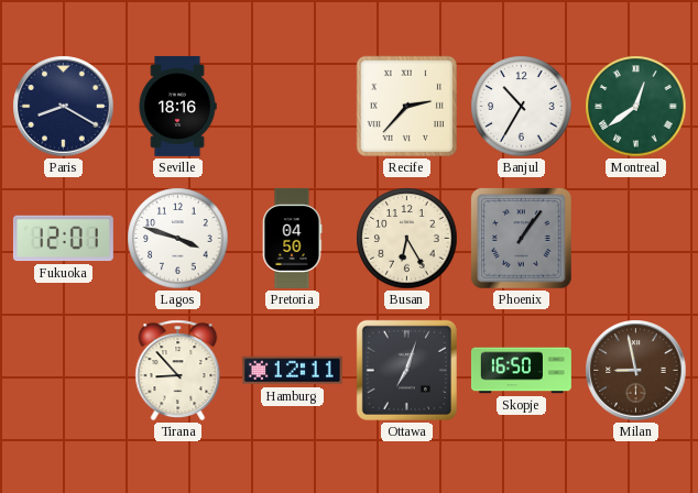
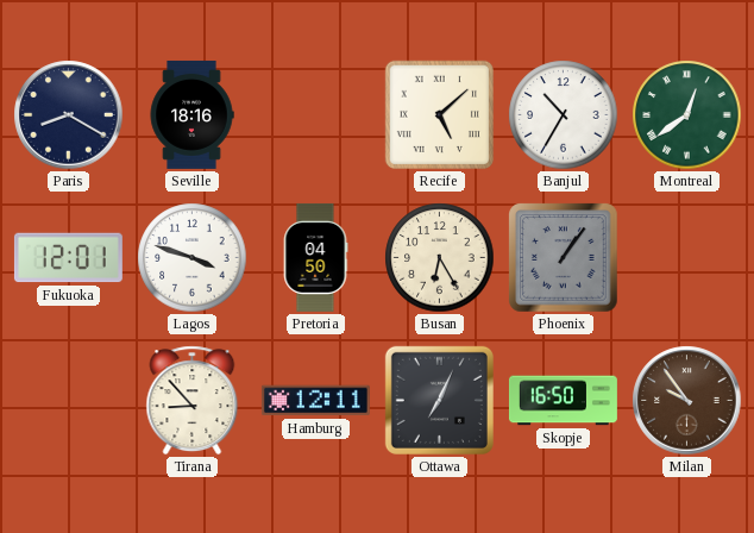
Recife: 2:37 -> 5:08
Ottawa: 7:03 -> 7:04
Milan: 8:58 -> 9:54
